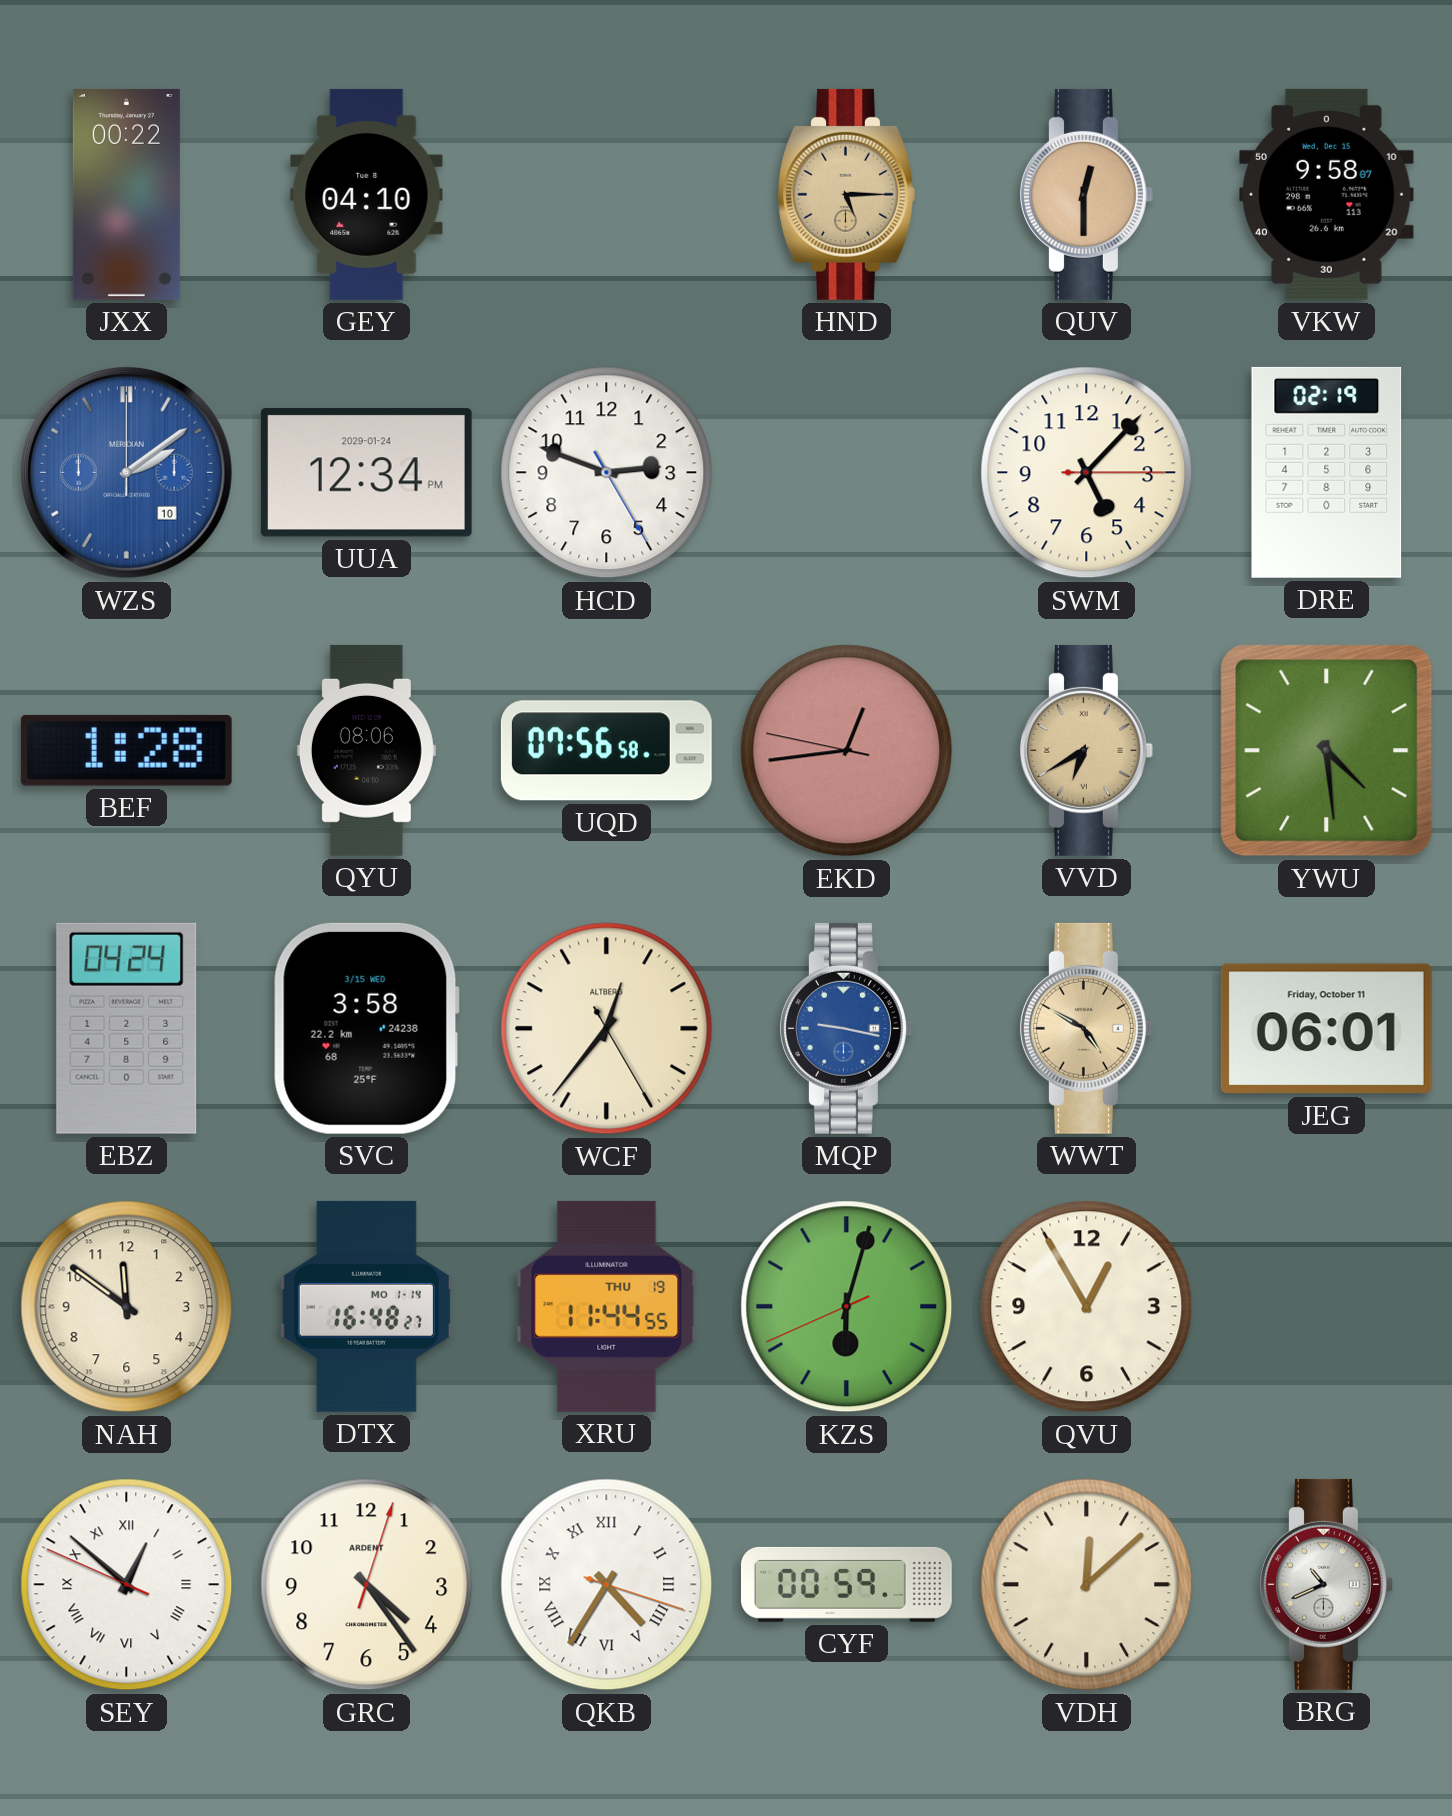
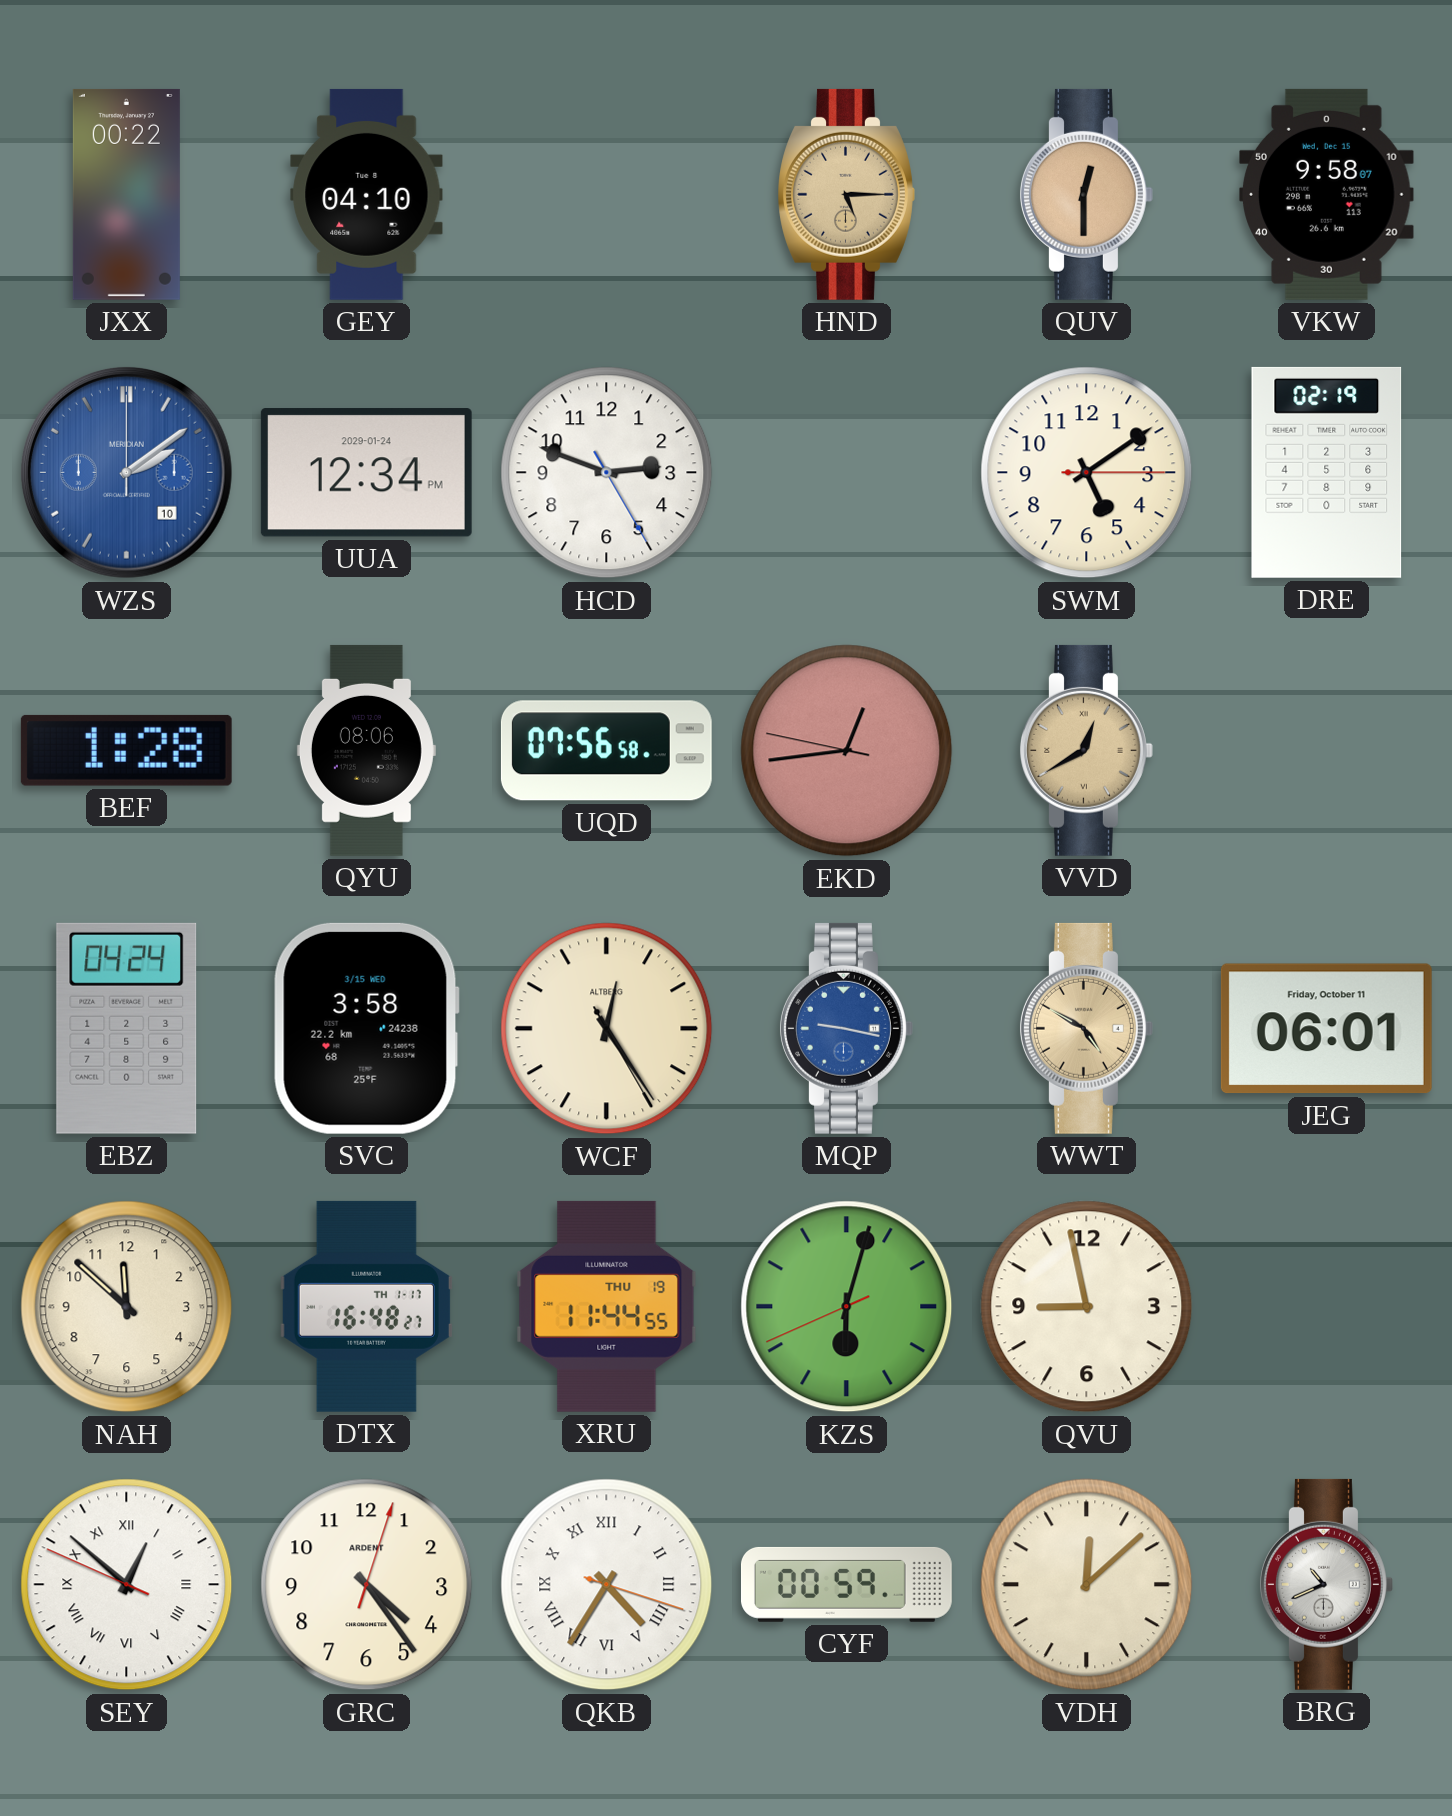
SWM: 5:07 -> 5:09
VVD: 6:40 -> 12:40
YWU: 4:29 -> none
WCF: 12:36 -> 12:24
NAH: 11:51 -> 11:52
DTX date: MO 1-14 -> TH 1-17
QVU: 12:55 -> 8:58
